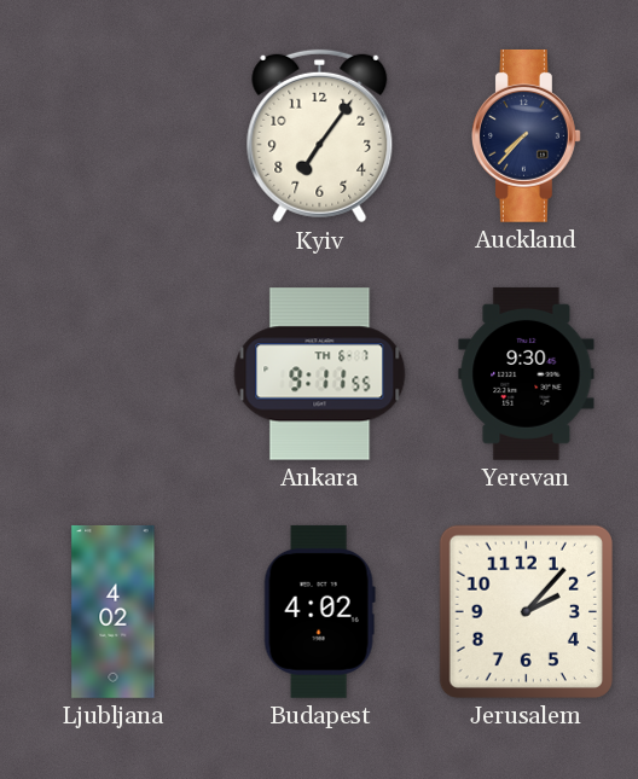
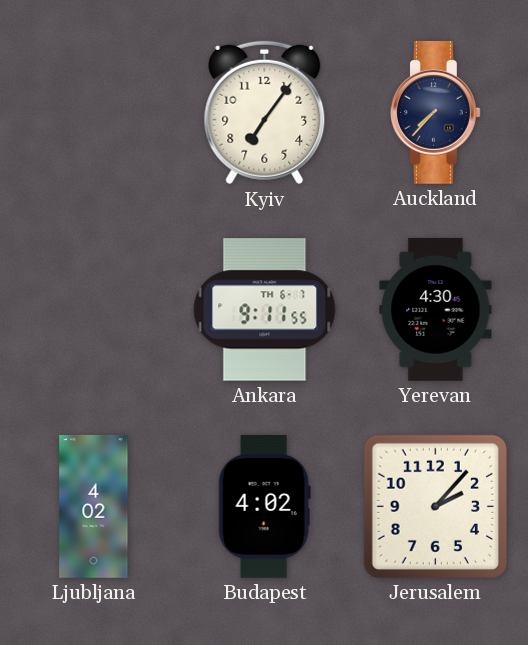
Yerevan: 9:30 -> 4:30
